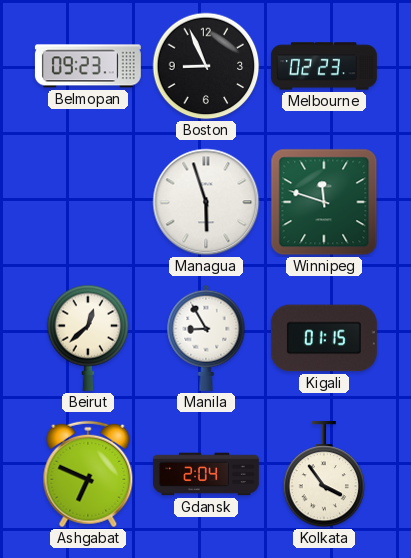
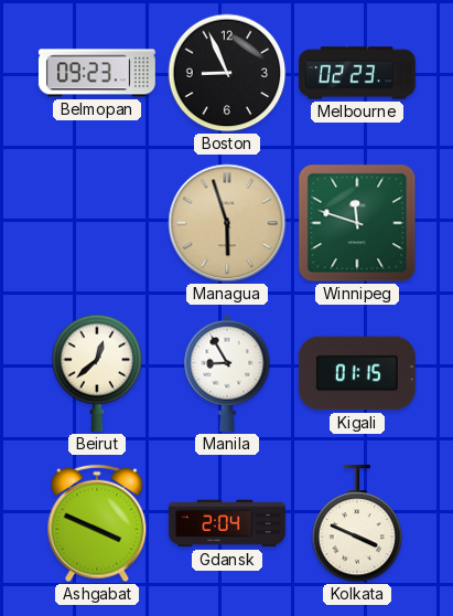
Managua dial: white -> champagne
Ashgabat: 6:49 -> 3:49
Kolkata: 3:54 -> 3:49
